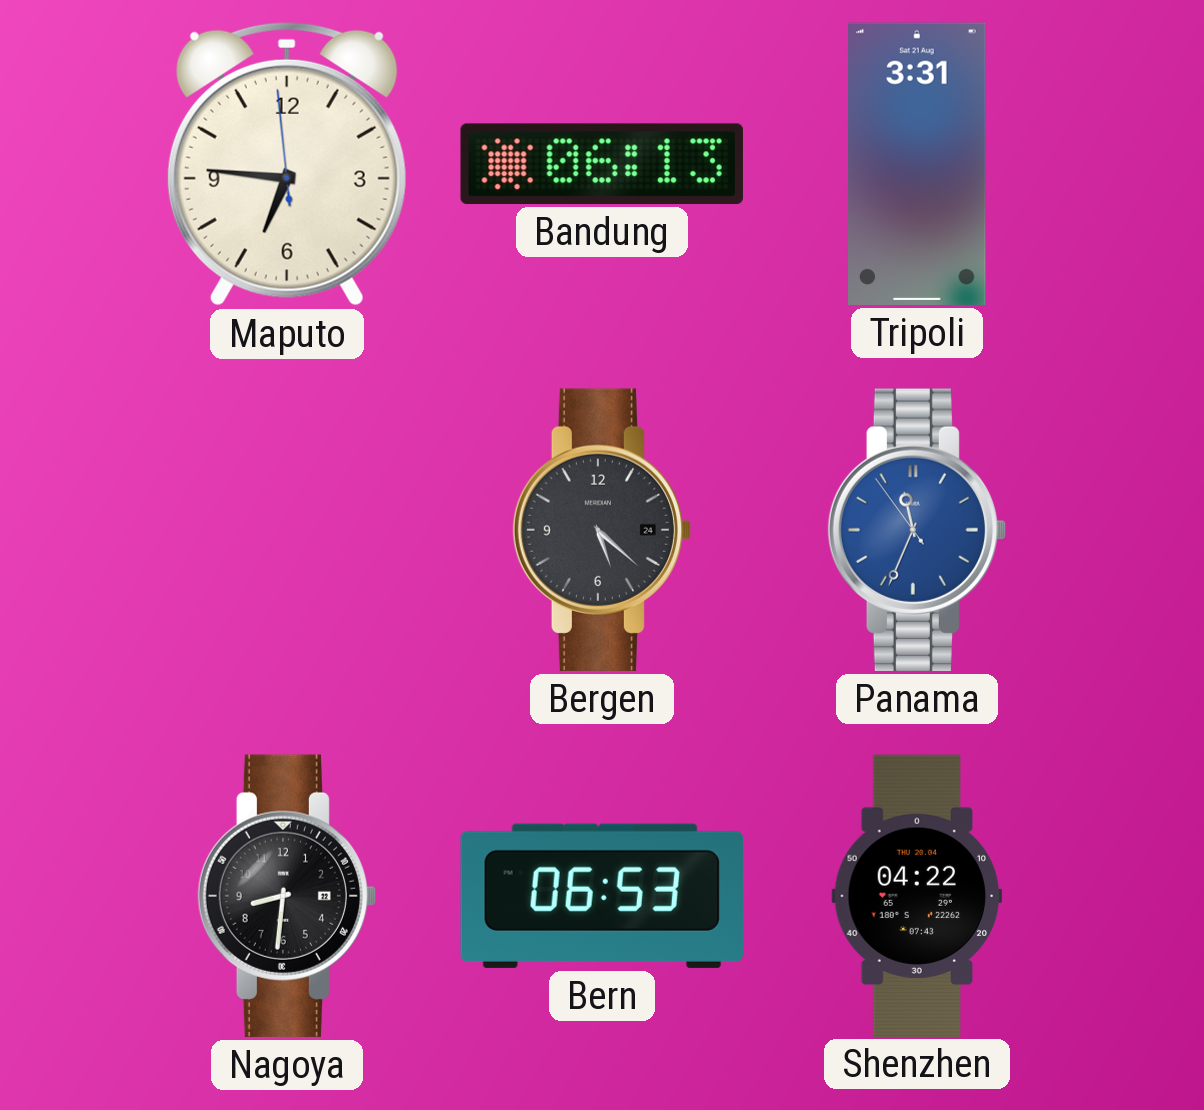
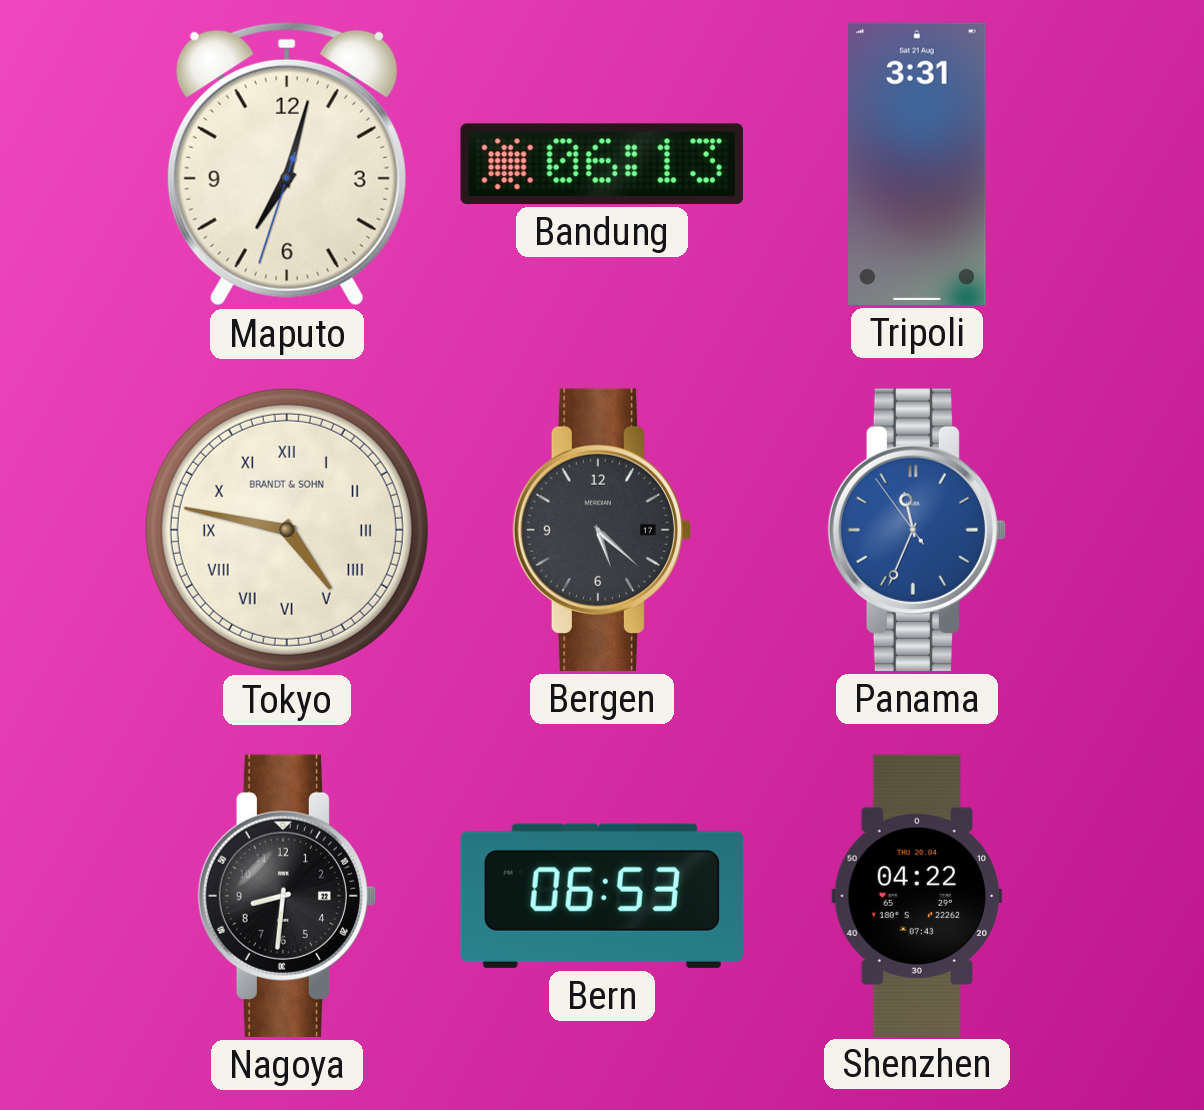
Maputo: 6:45 -> 7:02
Tokyo: none -> 4:47
Bergen date: 24 -> 17
